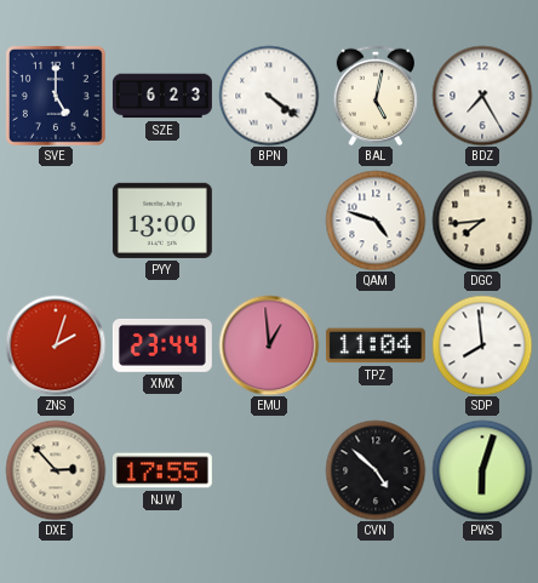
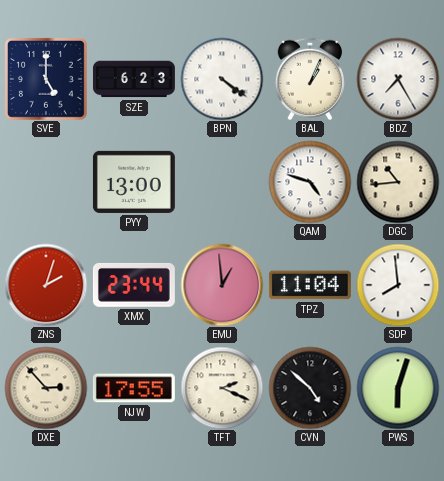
BAL: 5:02 -> 1:04
DGC: 7:44 -> 10:44
TFT: none -> 2:19
